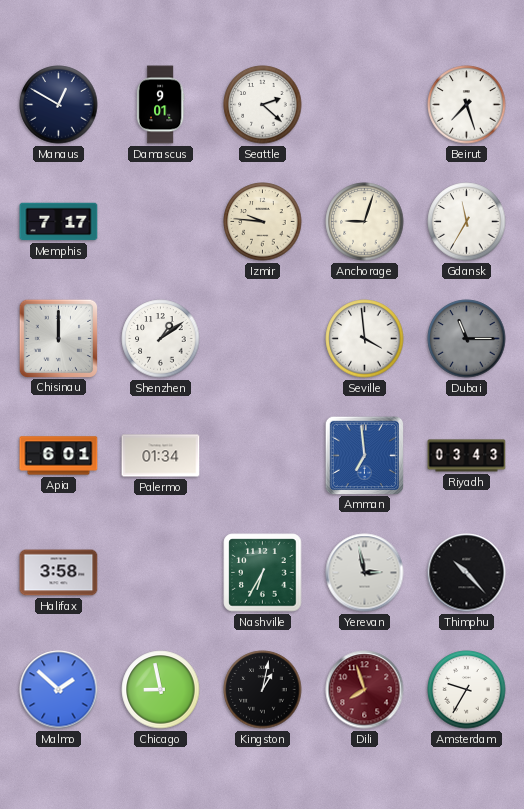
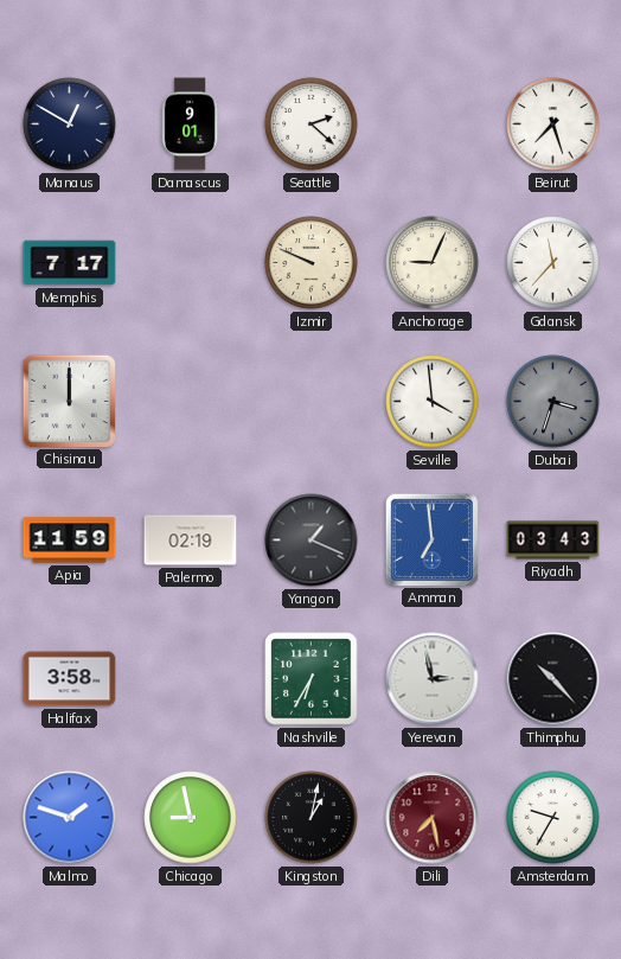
Izmir: 9:46 -> 9:49
Anchorage: 9:03 -> 9:04
Gdansk: 11:35 -> 11:37
Shenzhen: 1:09 -> none
Dubai: 11:15 -> 3:33
Apia: 6:01 -> 11:59
Palermo: 01:34 -> 02:19
Yangon: none -> 1:19
Malmo: 1:52 -> 1:48
Dili: 7:57 -> 7:28
